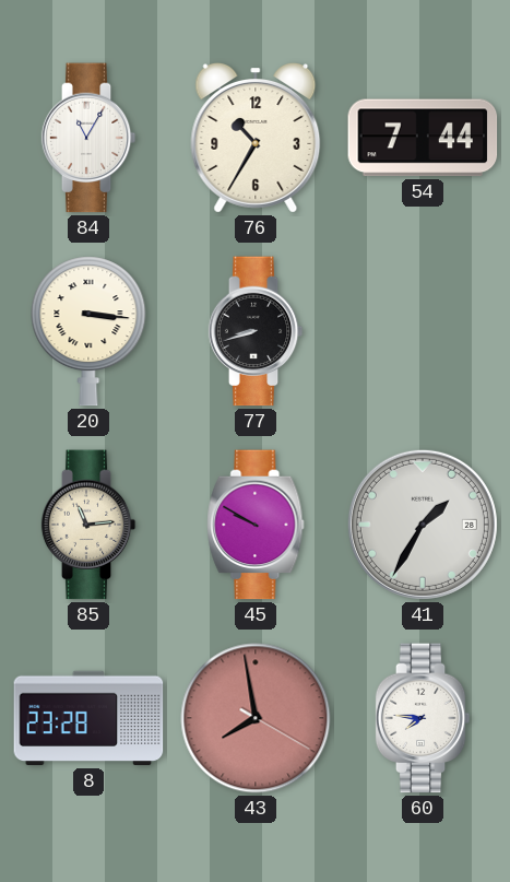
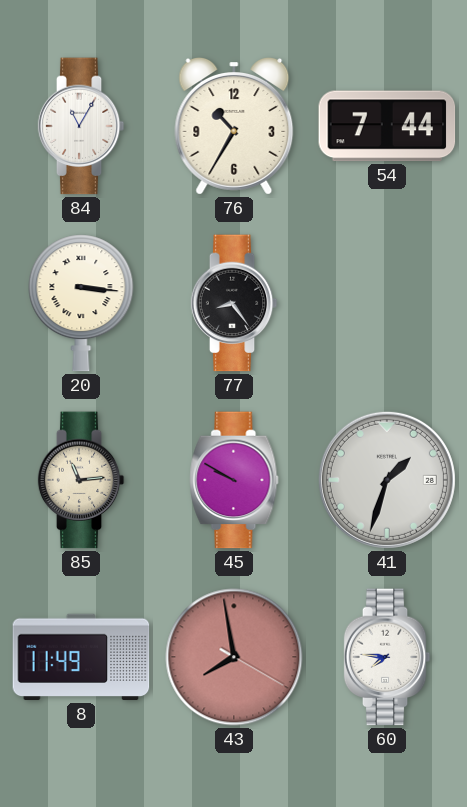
77: 8:42 -> 8:24
41: 1:35 -> 1:33
8: 23:28 -> 11:49
